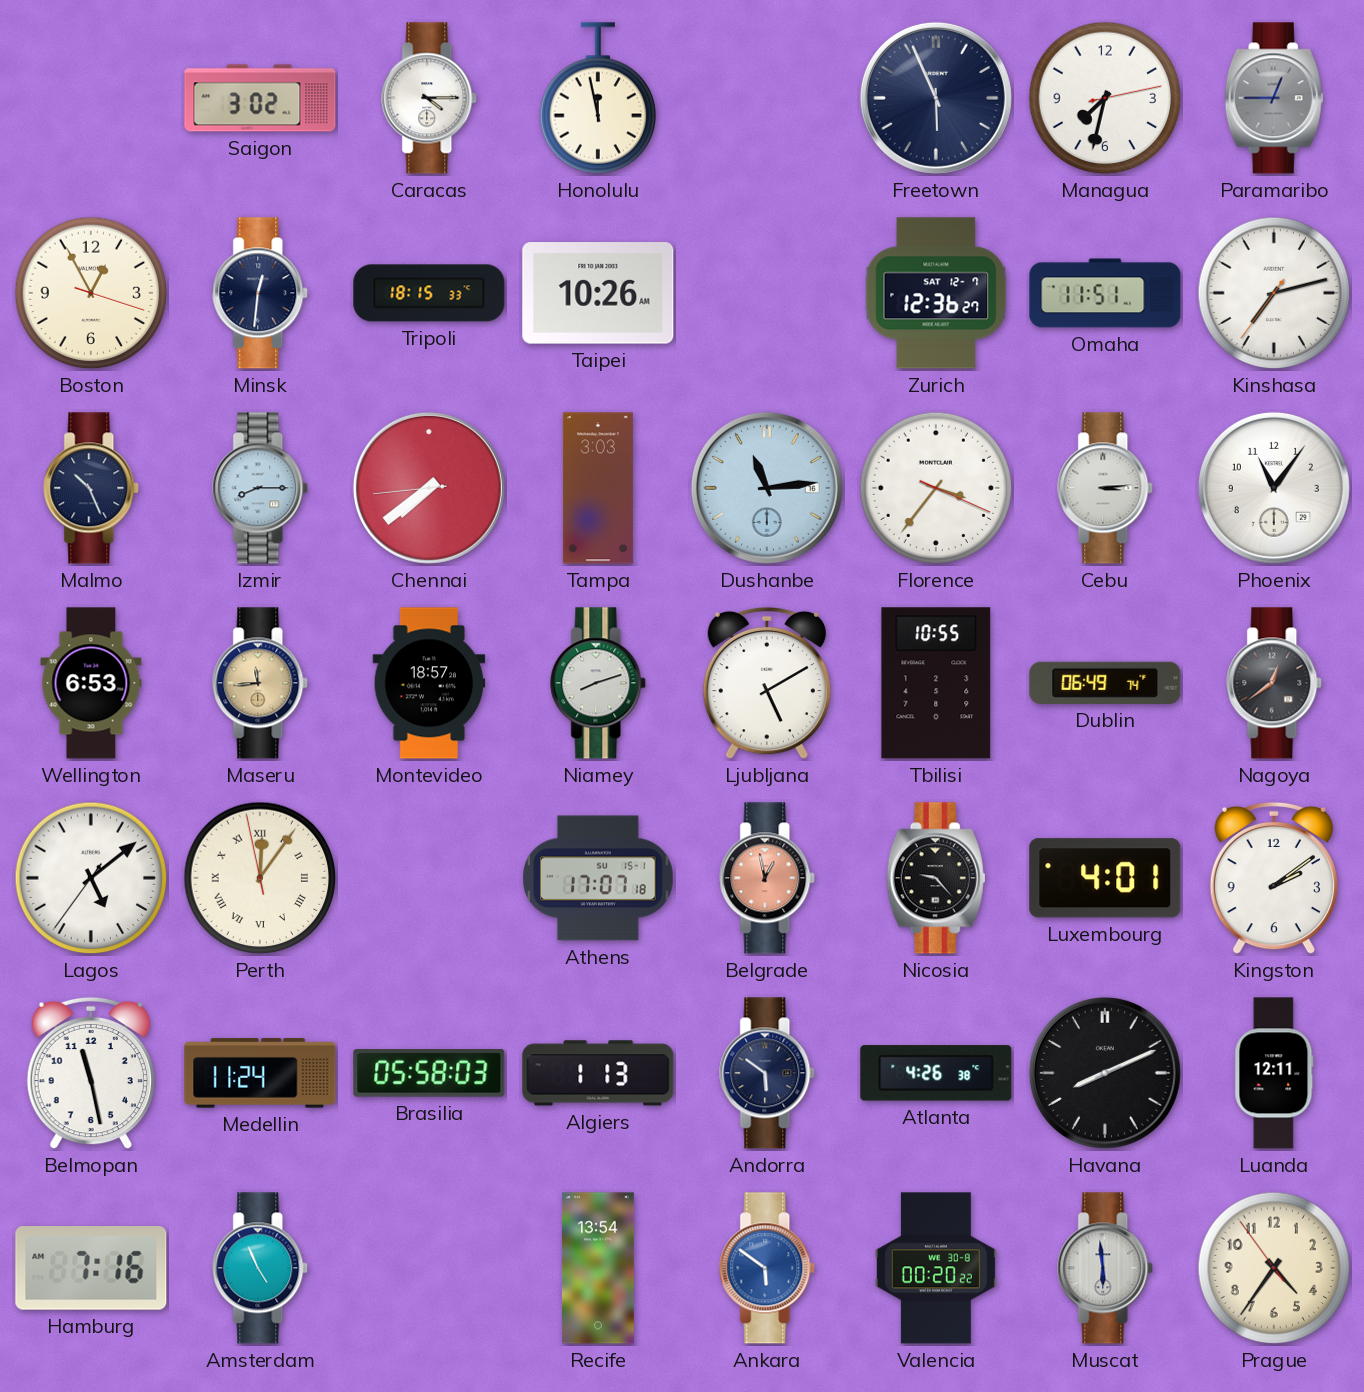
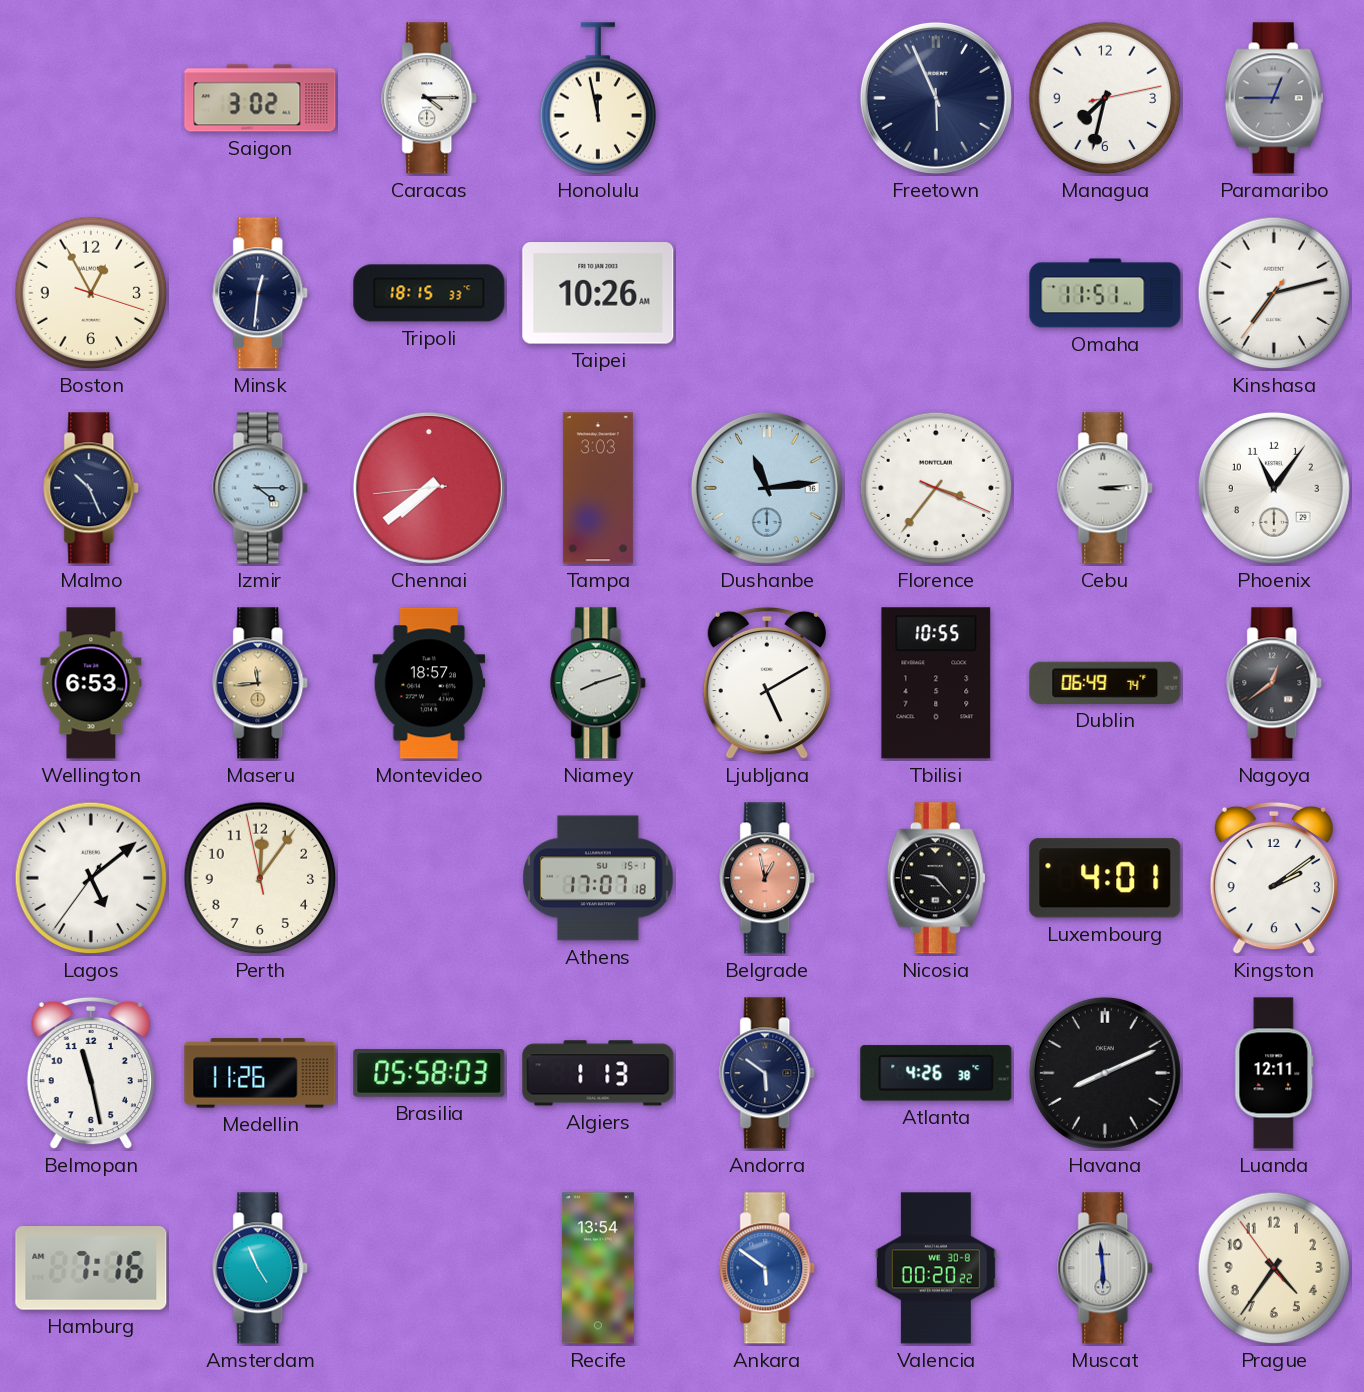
Zurich: 12:36 -> none
Izmir: 8:15 -> 4:15
Perth numerals: Roman -> Arabic
Medellin: 11:24 -> 11:26
